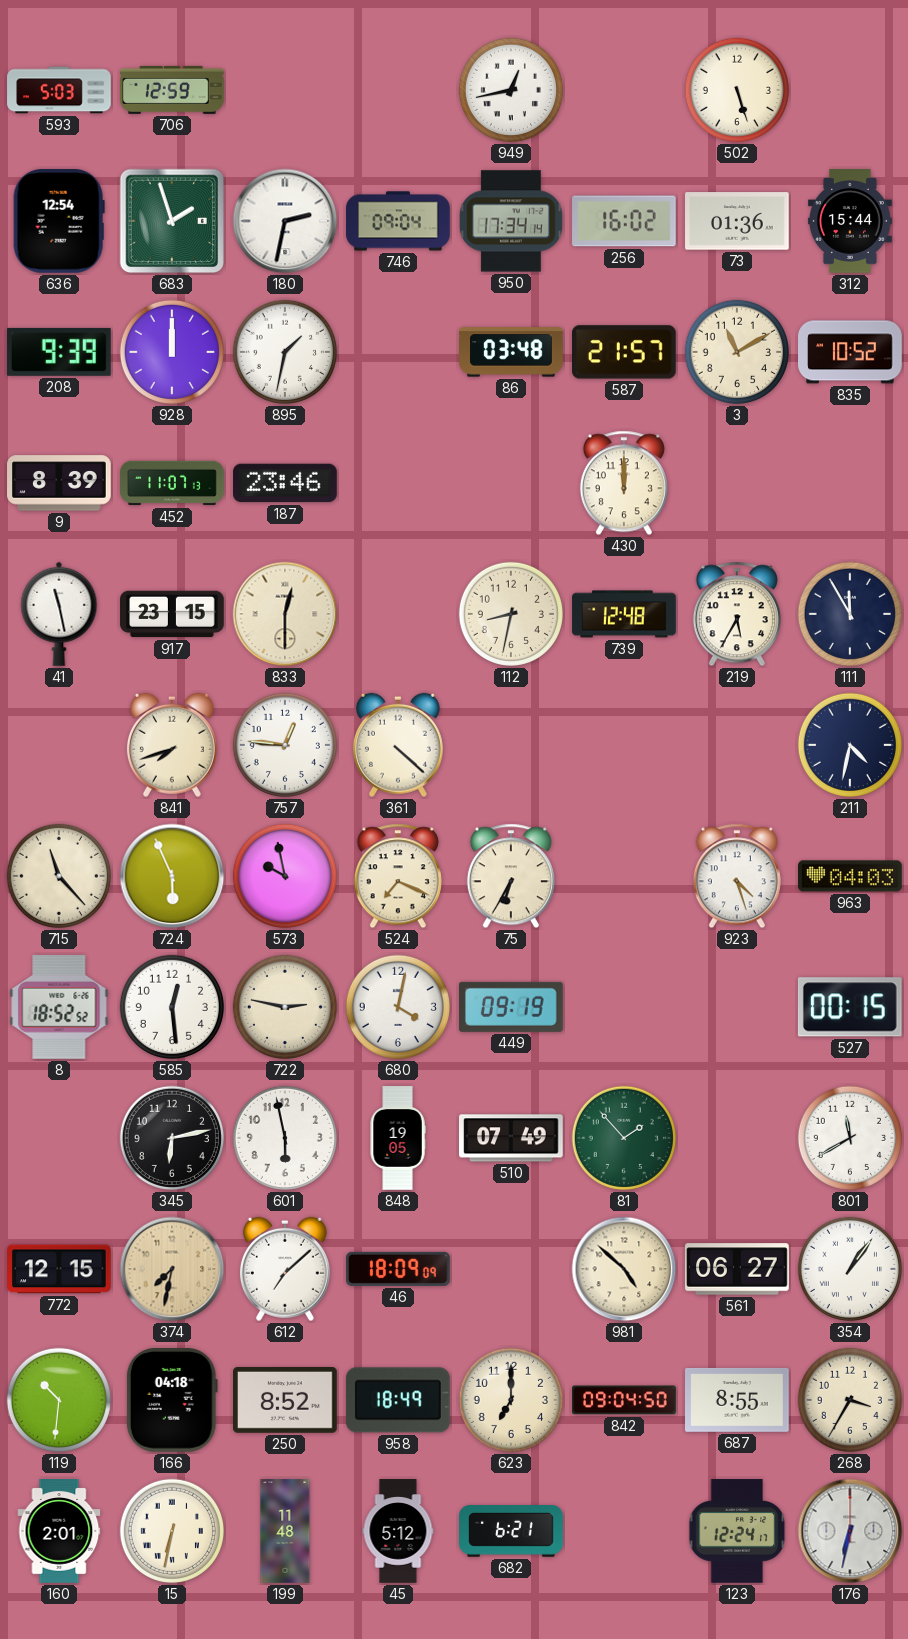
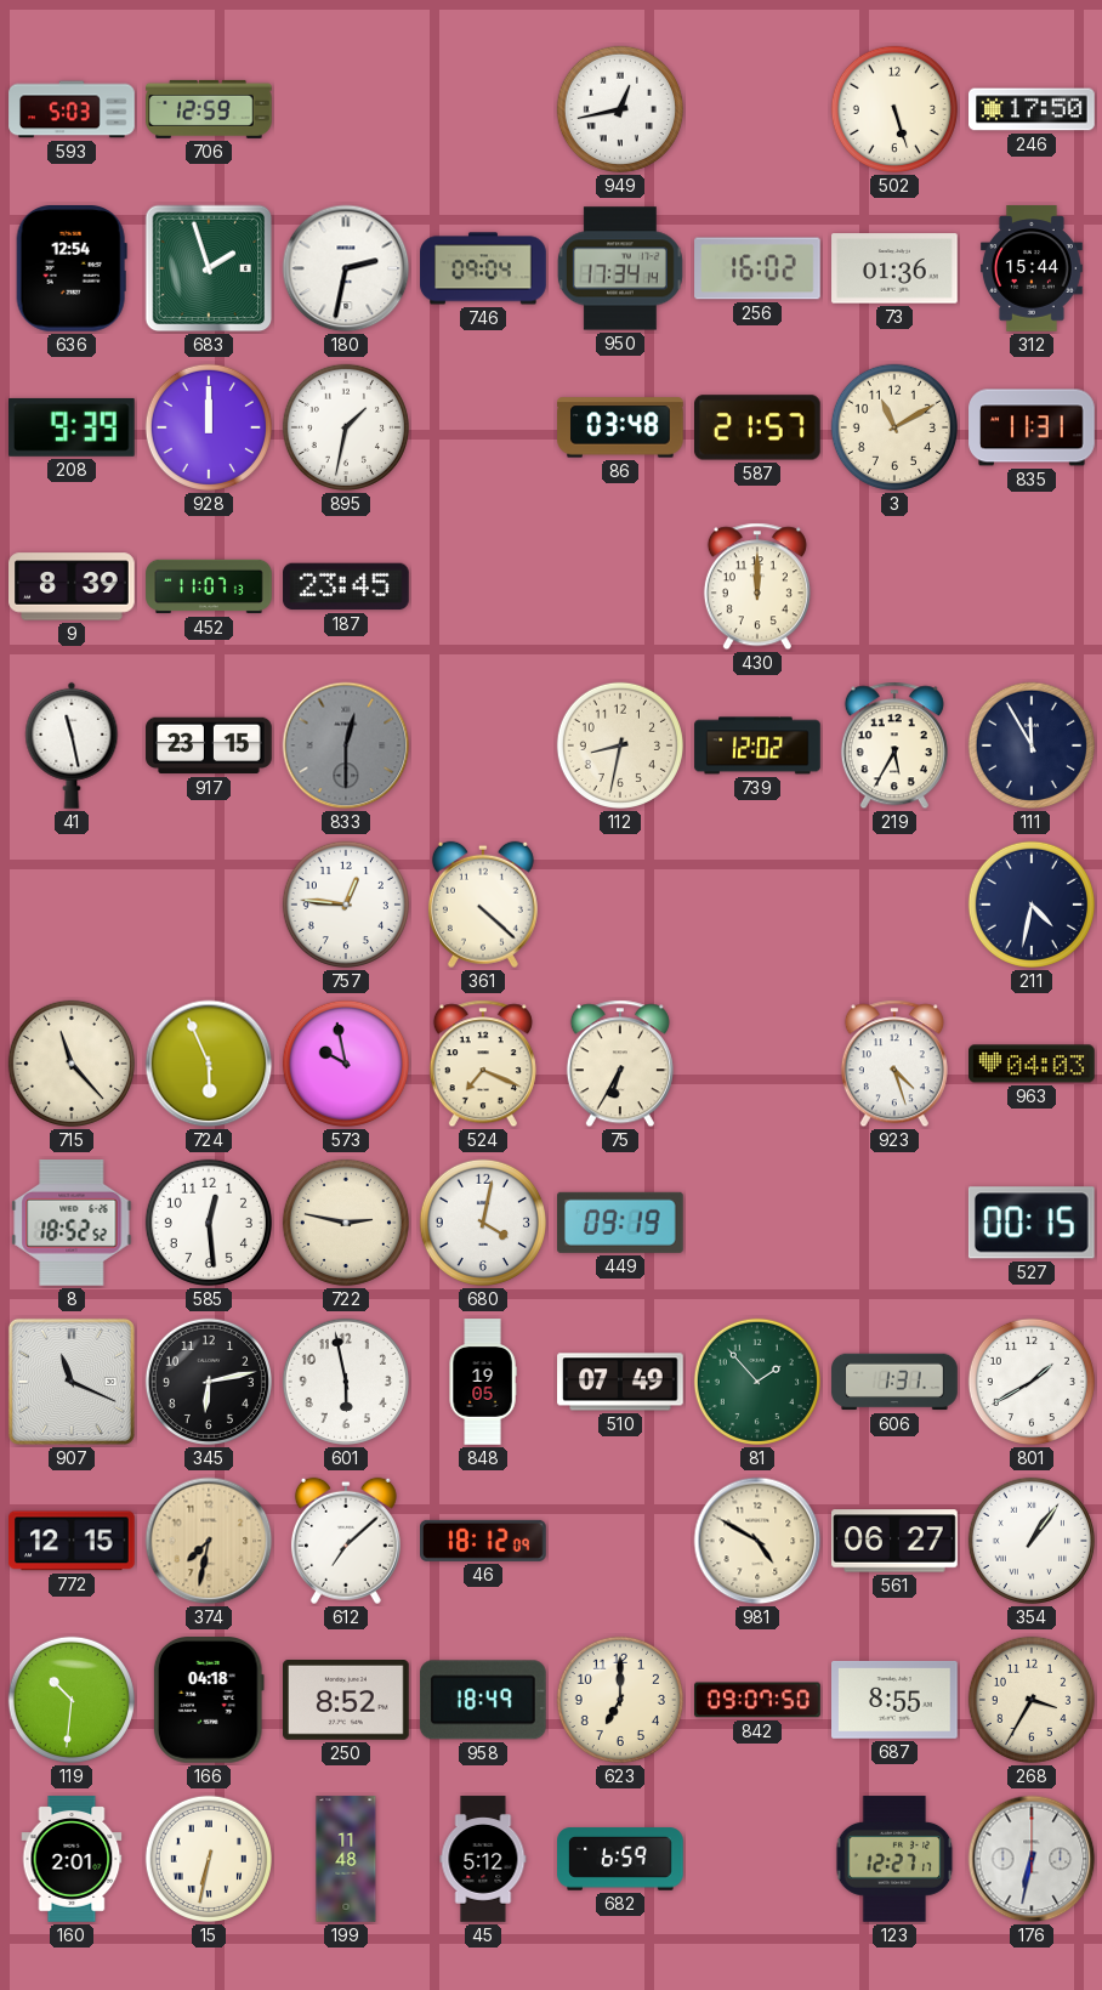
246: none -> 17:50
835: 10:52 -> 11:31
187: 23:46 -> 23:45
833 dial: cream -> grey
739: 12:48 -> 12:02
841: 7:42 -> none
907: none -> 11:19
606: none -> 1:31
801: 11:40 -> 1:40
46: 18:09 -> 18:12
981: 4:52 -> 4:50
842: 09:04 -> 09:07
682: 6:21 -> 6:59
123: 12:24 -> 12:27
